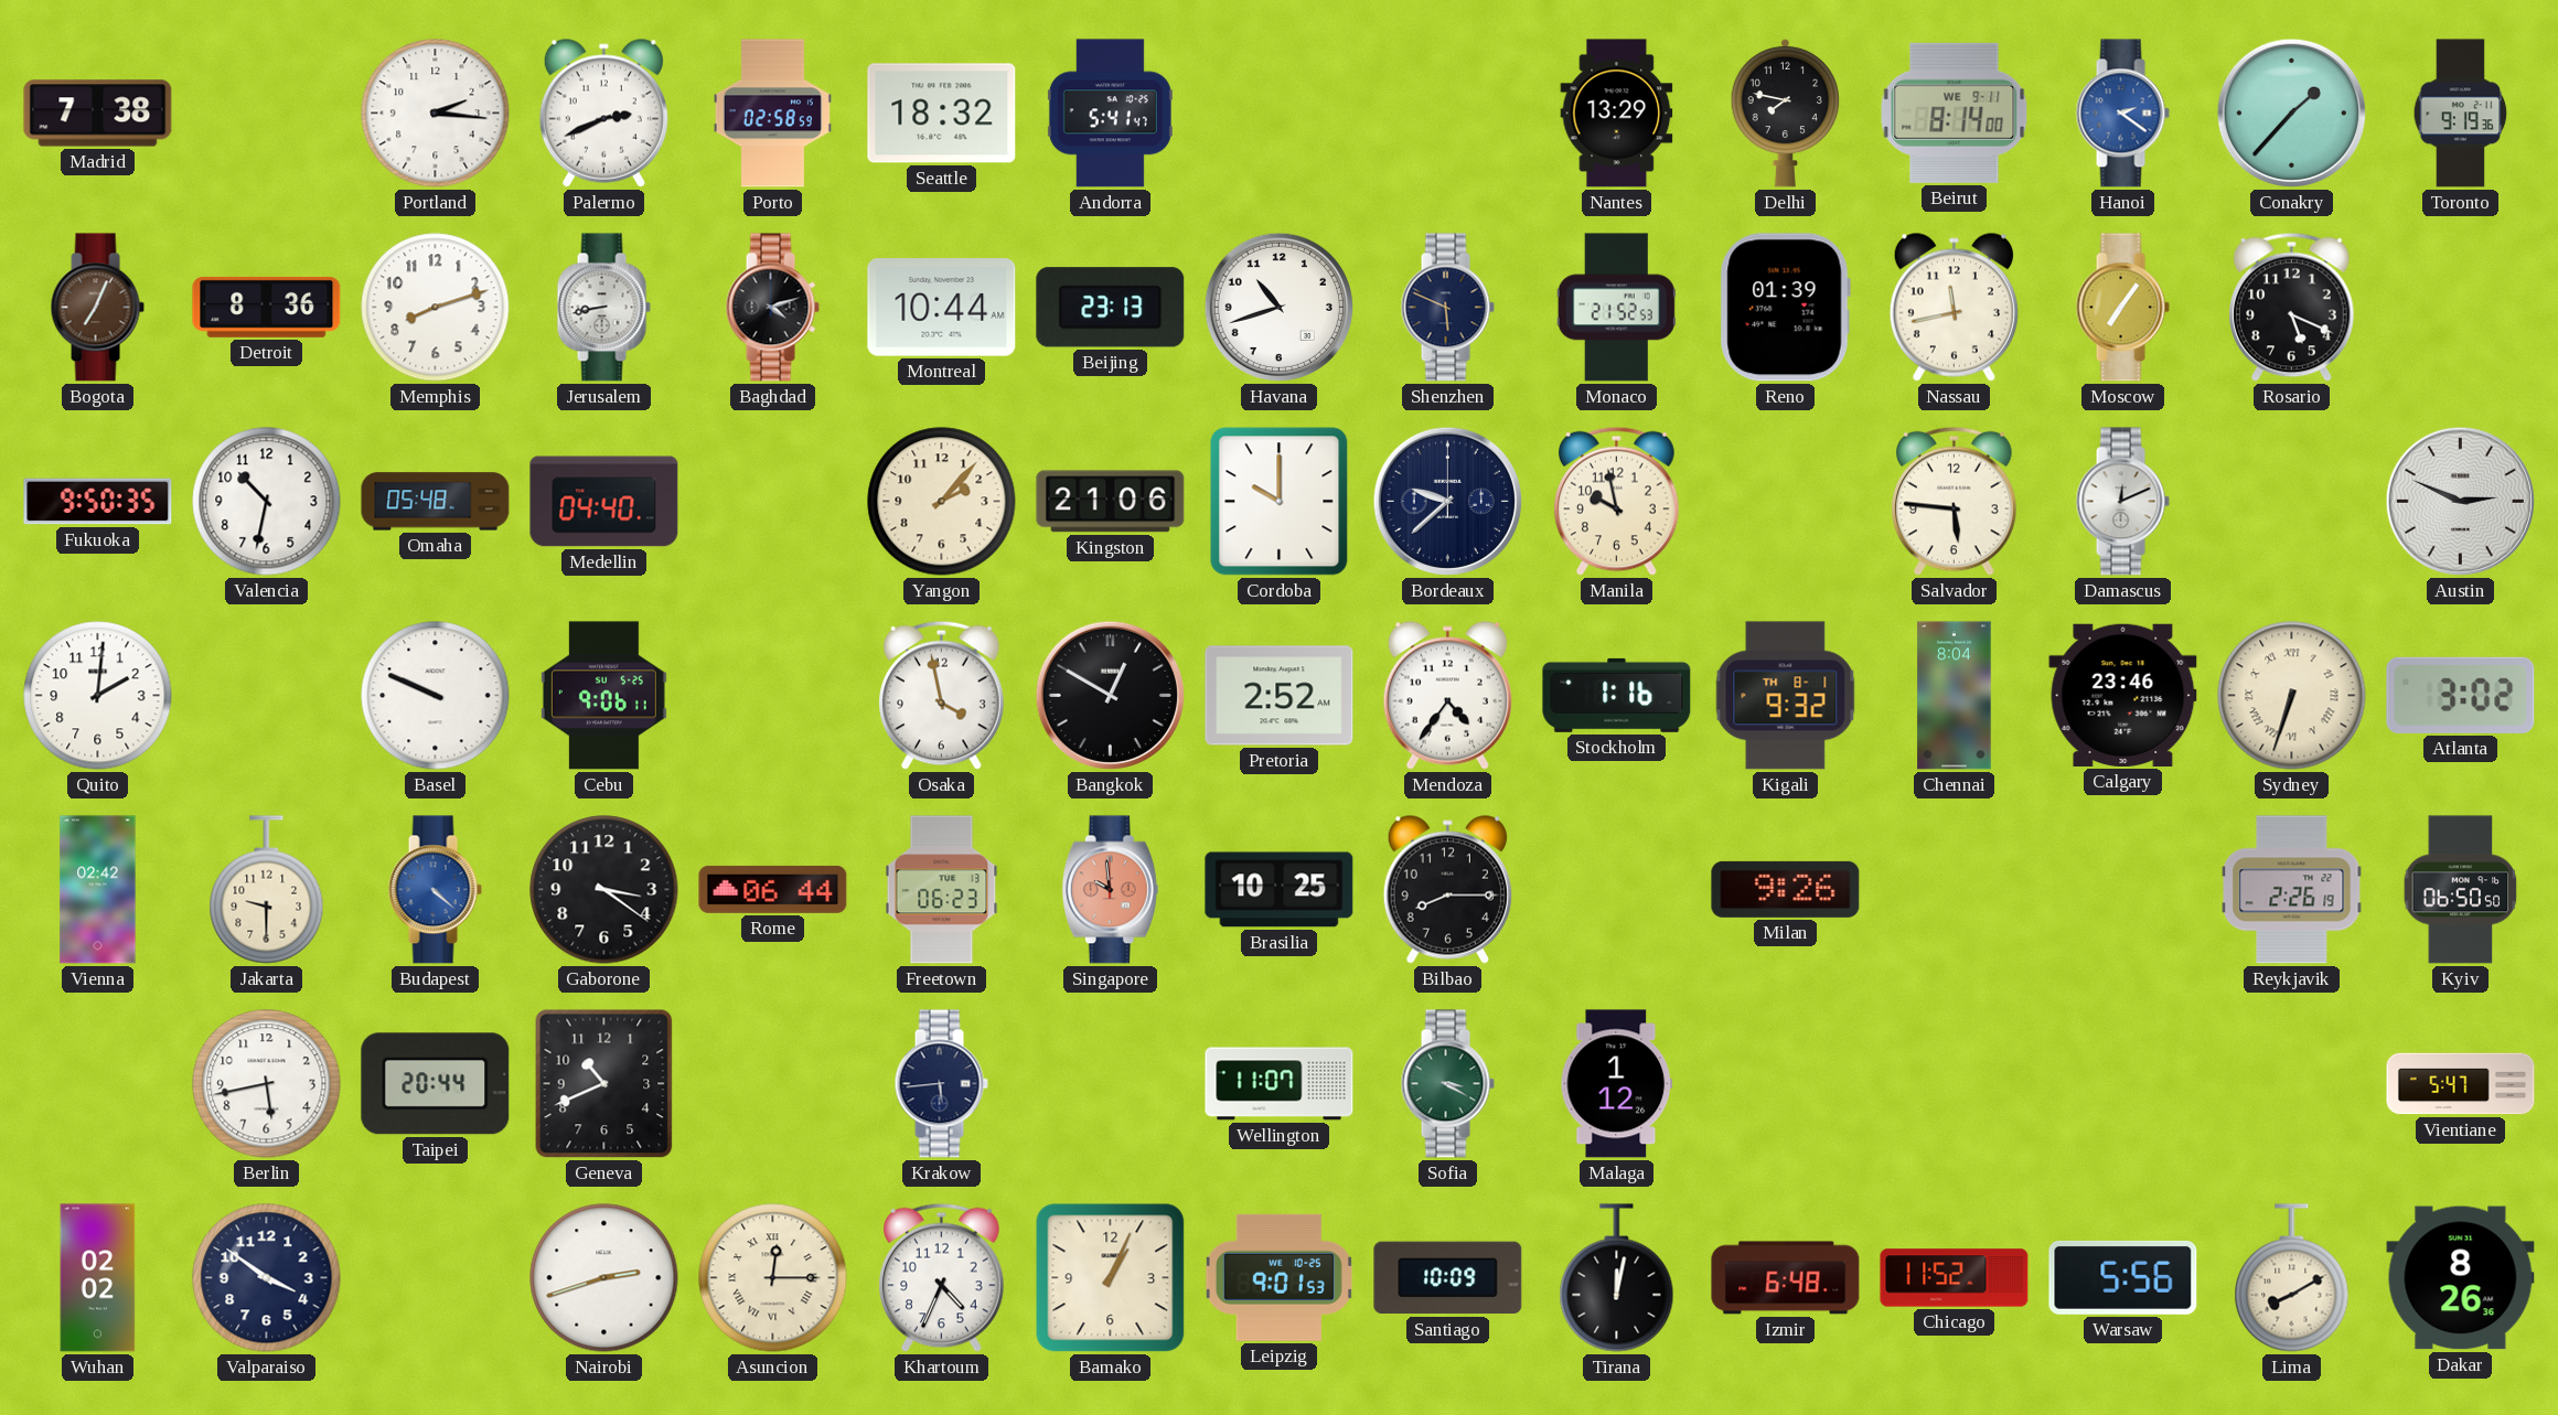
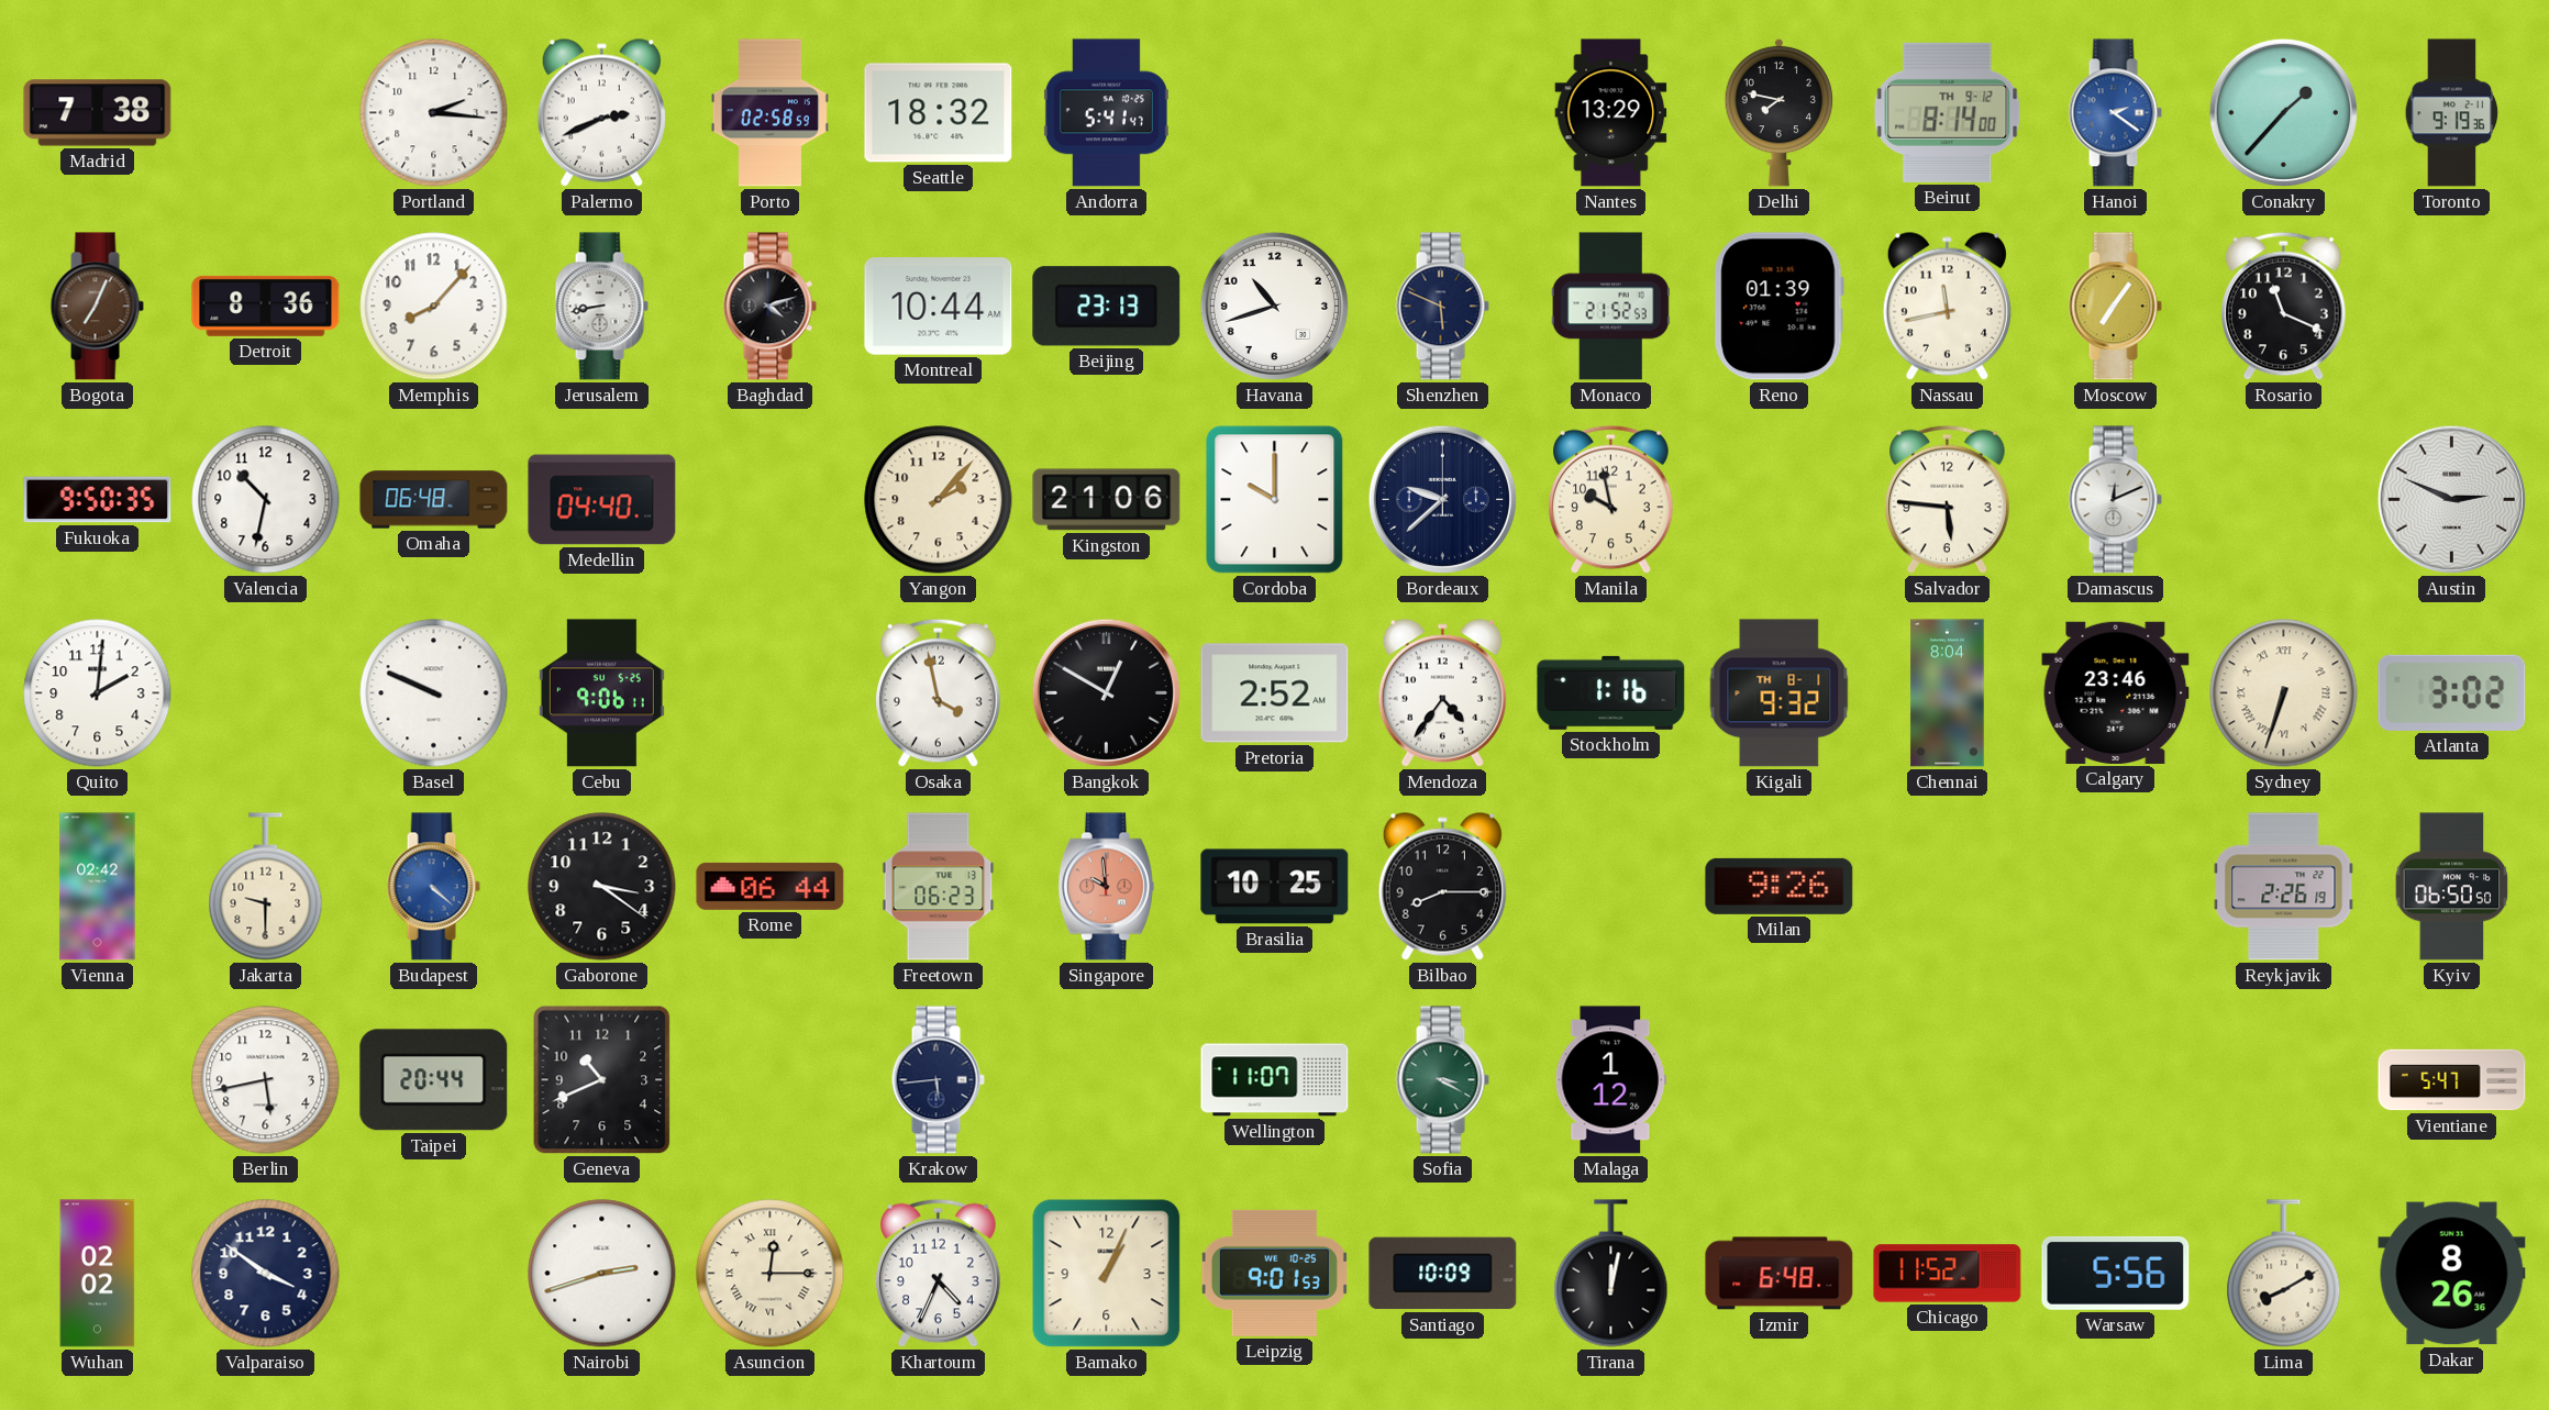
Beirut date: WE 9-11 -> TH 9-12
Memphis: 8:12 -> 8:07
Rosario: 5:19 -> 11:19
Omaha: 05:48 -> 06:48
